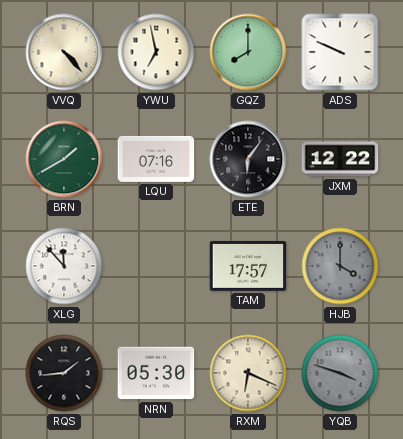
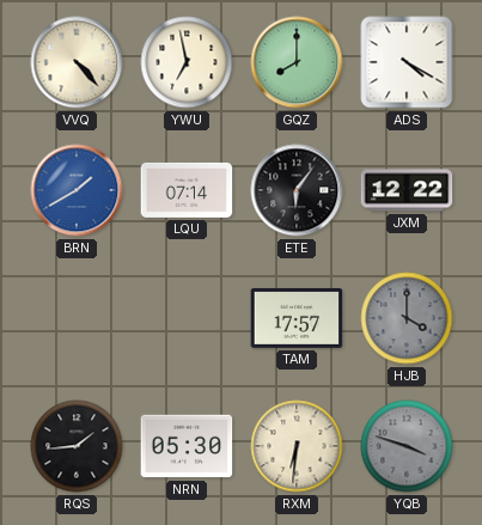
ADS: 9:49 -> 4:20
BRN dial: green -> blue
LQU: 07:16 -> 07:14
XLG: 11:53 -> none
RXM: 6:19 -> 6:31
